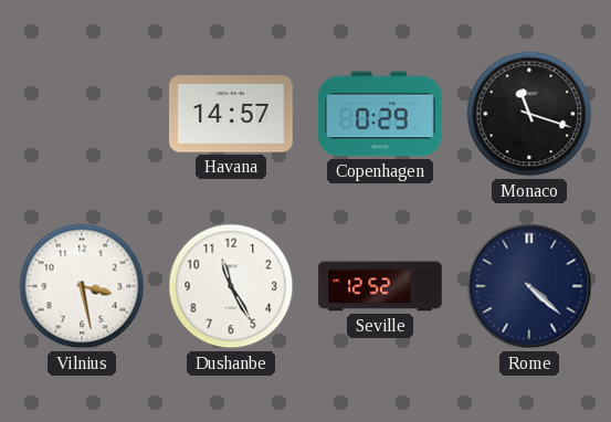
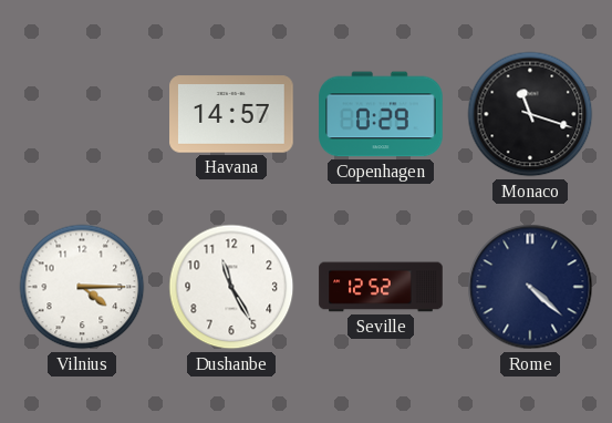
Vilnius: 3:28 -> 4:15
